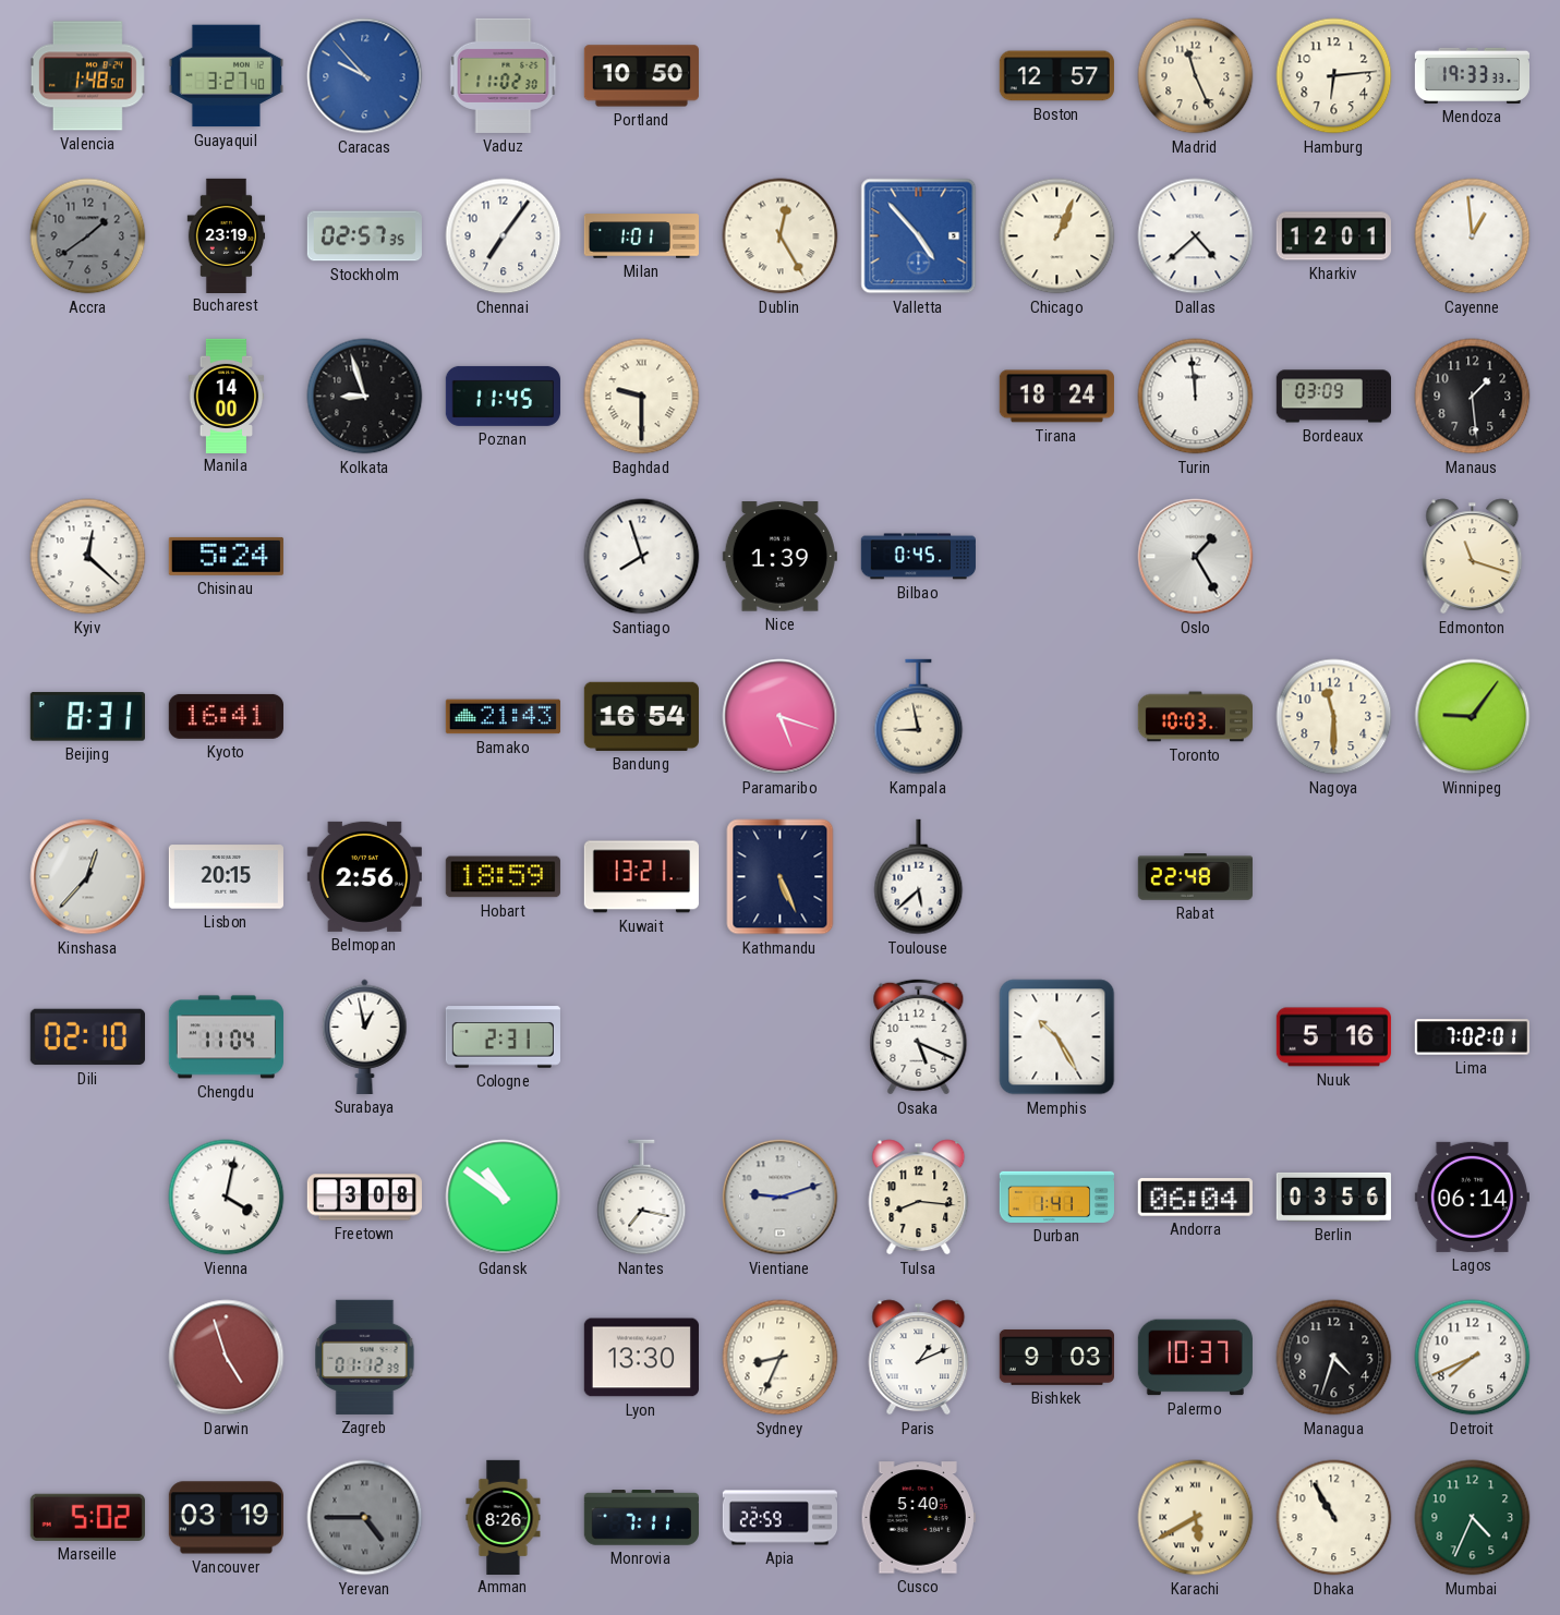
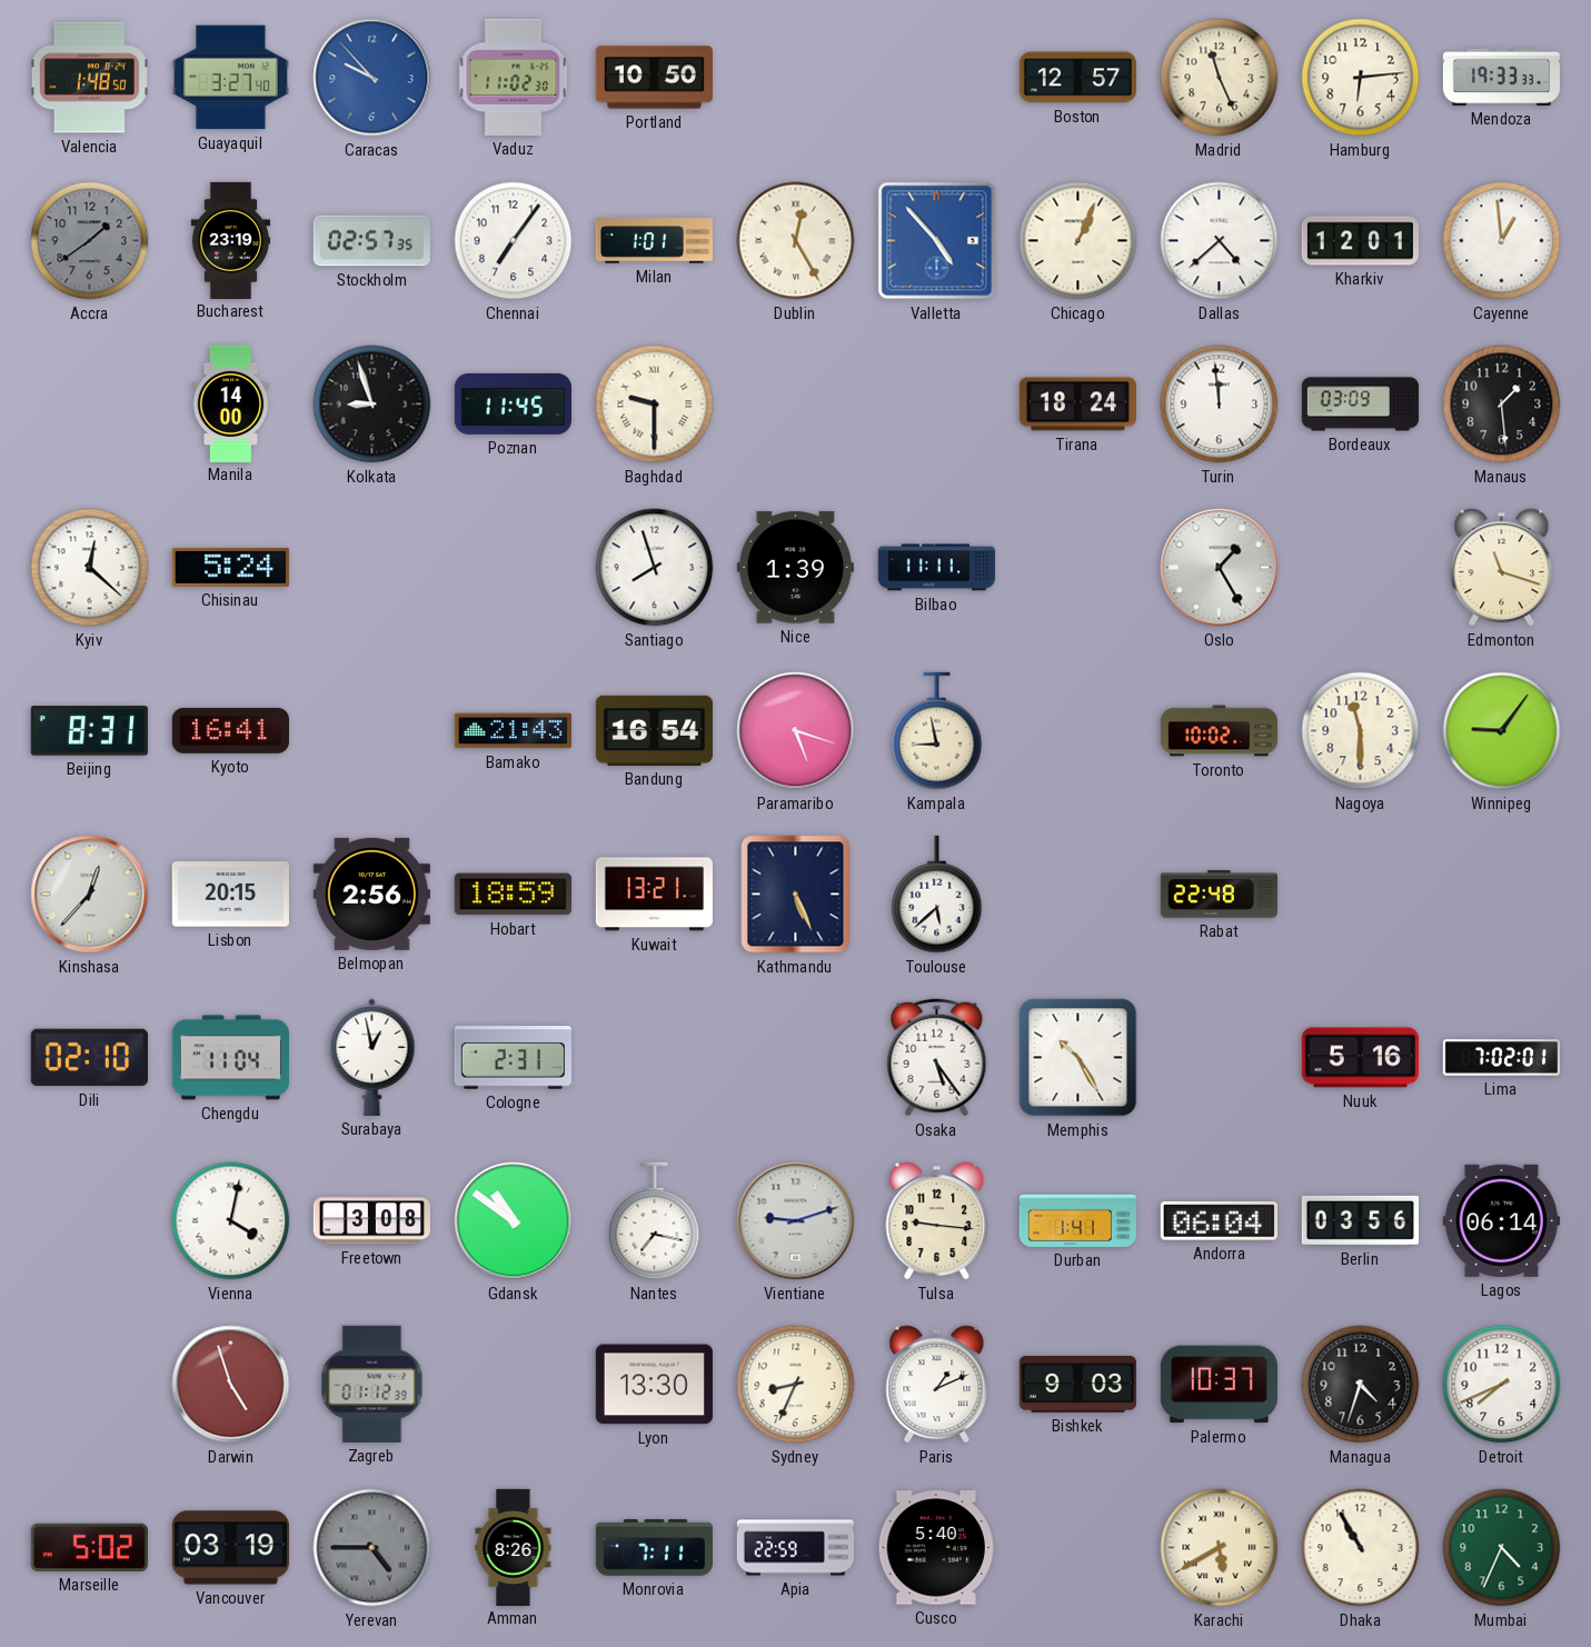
Bilbao: 0:45 -> 11:11
Toronto: 10:03 -> 10:02
Osaka: 5:19 -> 5:24
Tulsa: 8:16 -> 9:16
